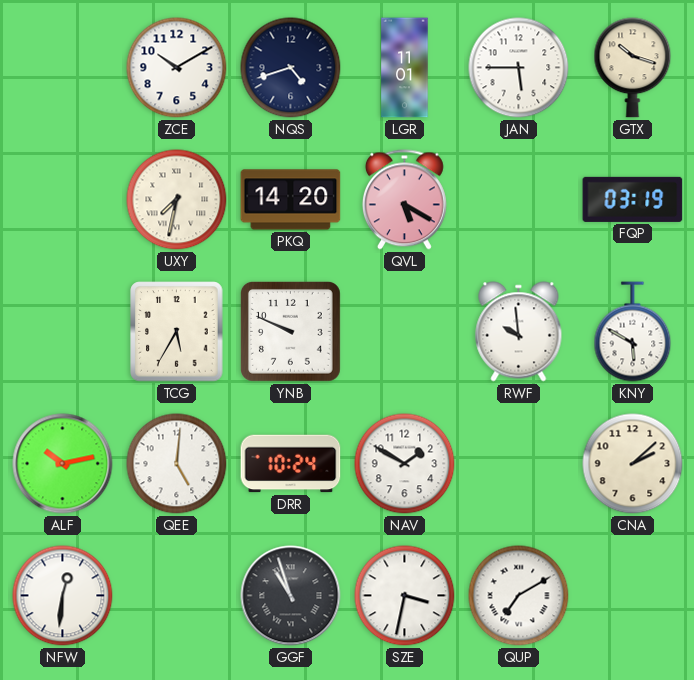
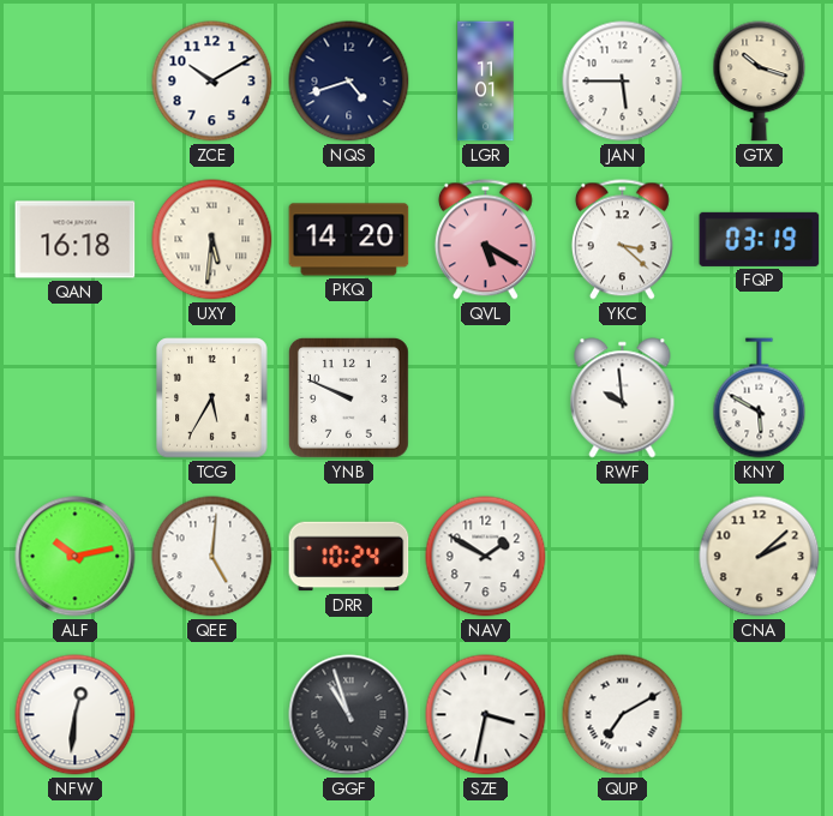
QAN: none -> 16:18
UXY: 7:32 -> 5:31
YKC: none -> 3:22
